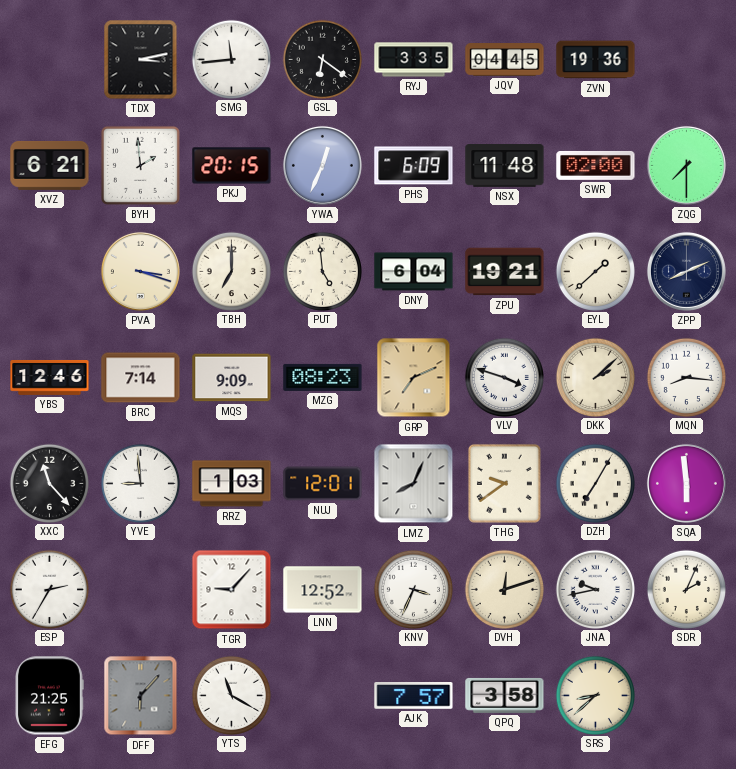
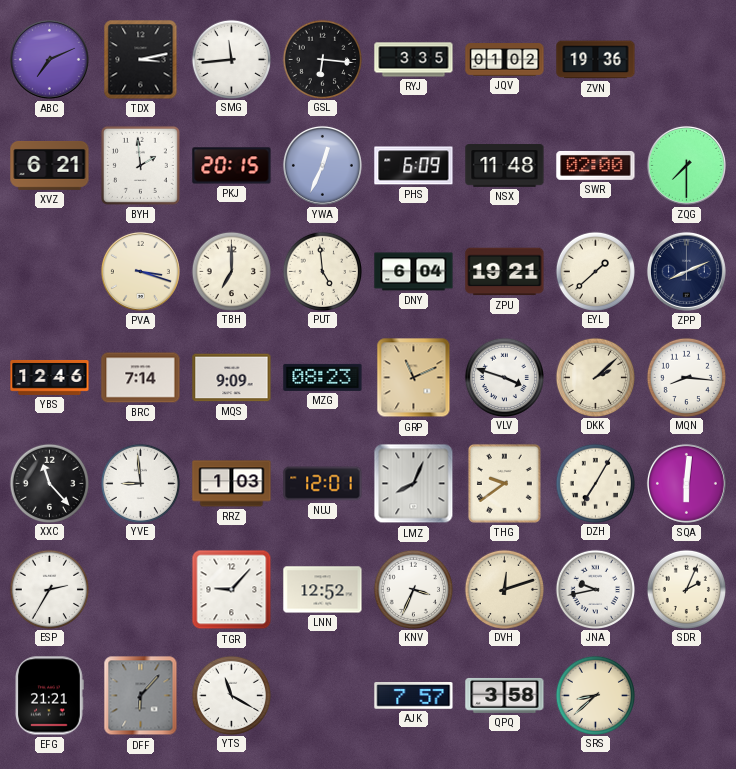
ABC: none -> 7:11
GSL: 6:21 -> 6:16
JQV: 04:45 -> 01:02
GRP: 7:11 -> 11:11
SQA: 5:59 -> 6:01
EFG: 21:25 -> 21:21
